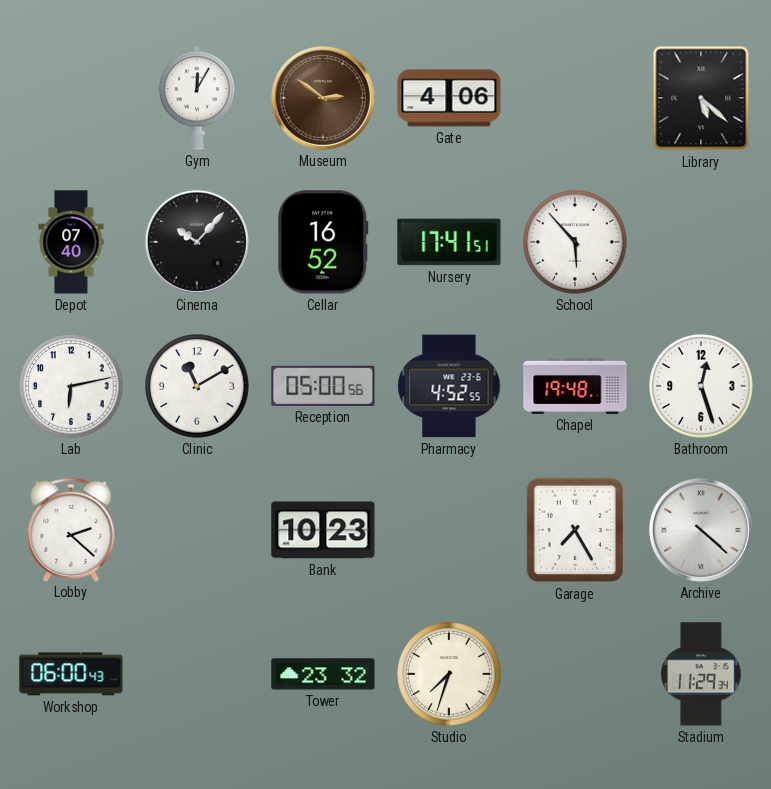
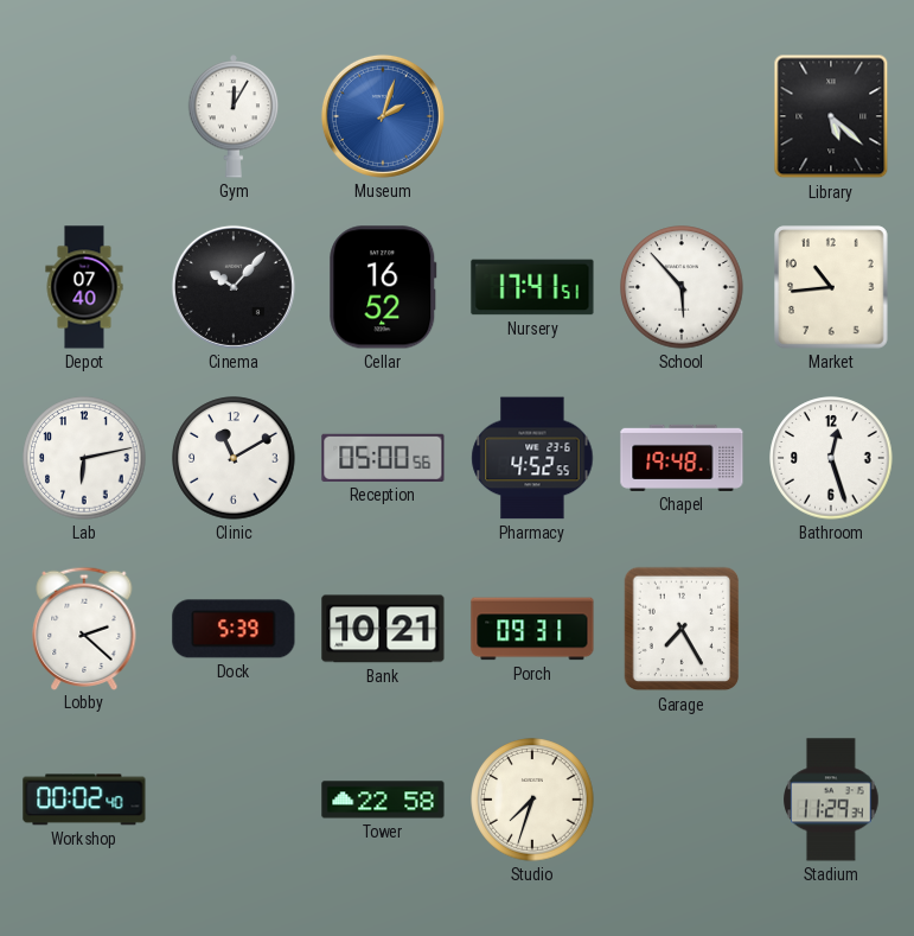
Museum: 2:51 -> 2:03
Museum dial: brown -> blue
Gate: 4:06 -> none
Market: none -> 10:44
Dock: none -> 5:39
Bank: 10:23 -> 10:21
Porch: none -> 09:31
Archive: 4:22 -> none
Workshop: 06:00 -> 00:02
Tower: 23:32 -> 22:58
